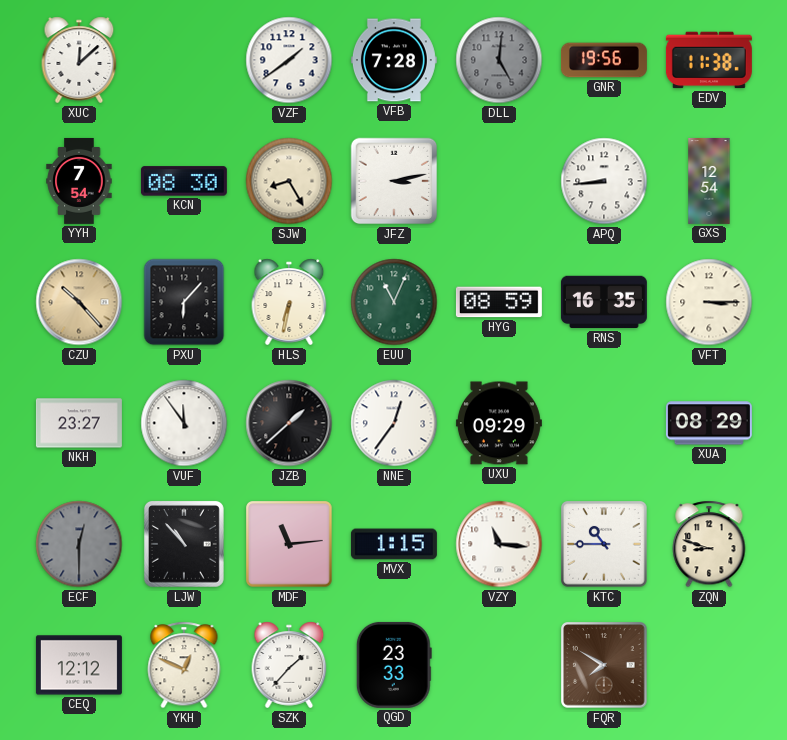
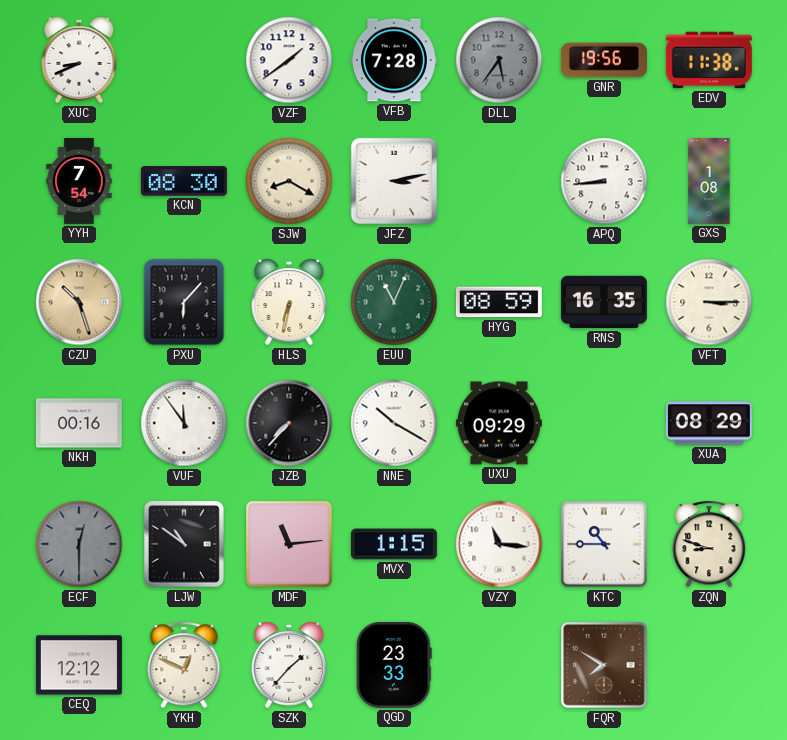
XUC: 12:08 -> 8:41
DLL: 5:01 -> 5:36
SJW: 8:25 -> 8:20
GXS: 12:54 -> 1:08
CZU: 10:23 -> 10:27
NKH: 23:27 -> 00:16
JZB: 1:38 -> 7:37
NNE: 12:36 -> 10:20
LJW: 10:53 -> 10:51
